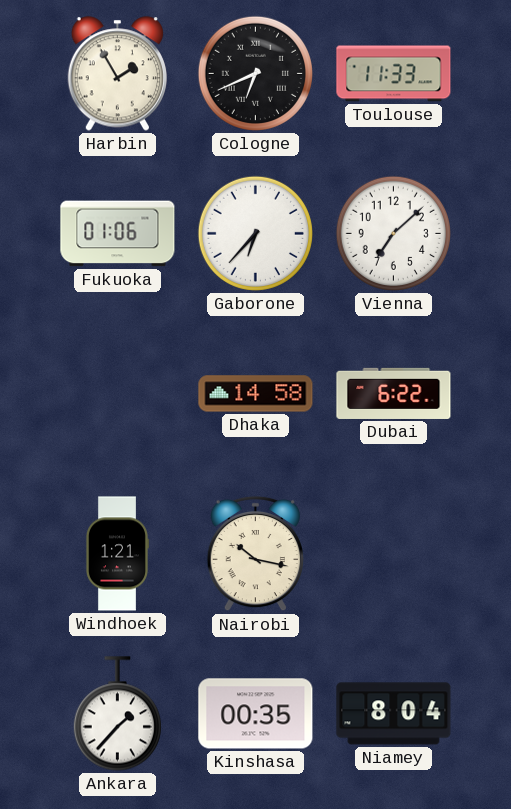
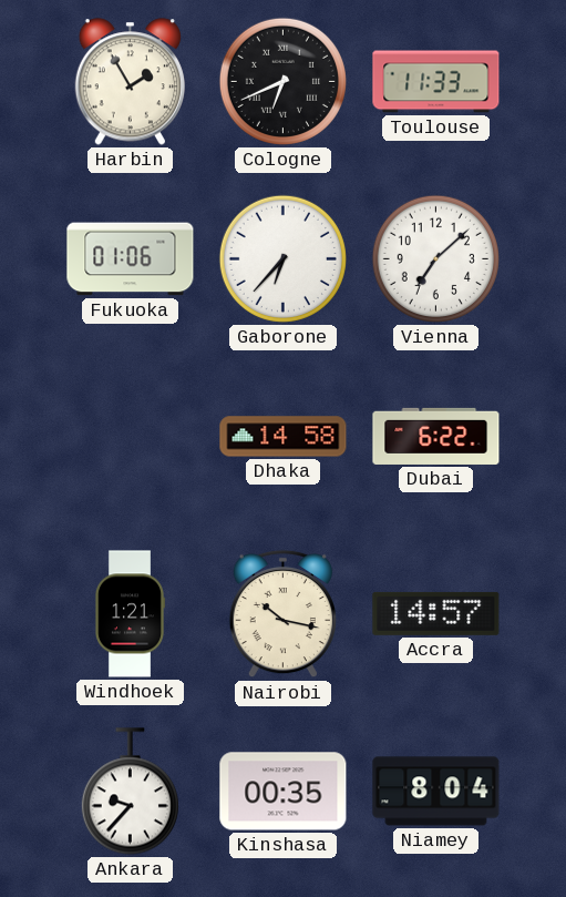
Accra: none -> 14:57
Ankara: 1:37 -> 9:37
